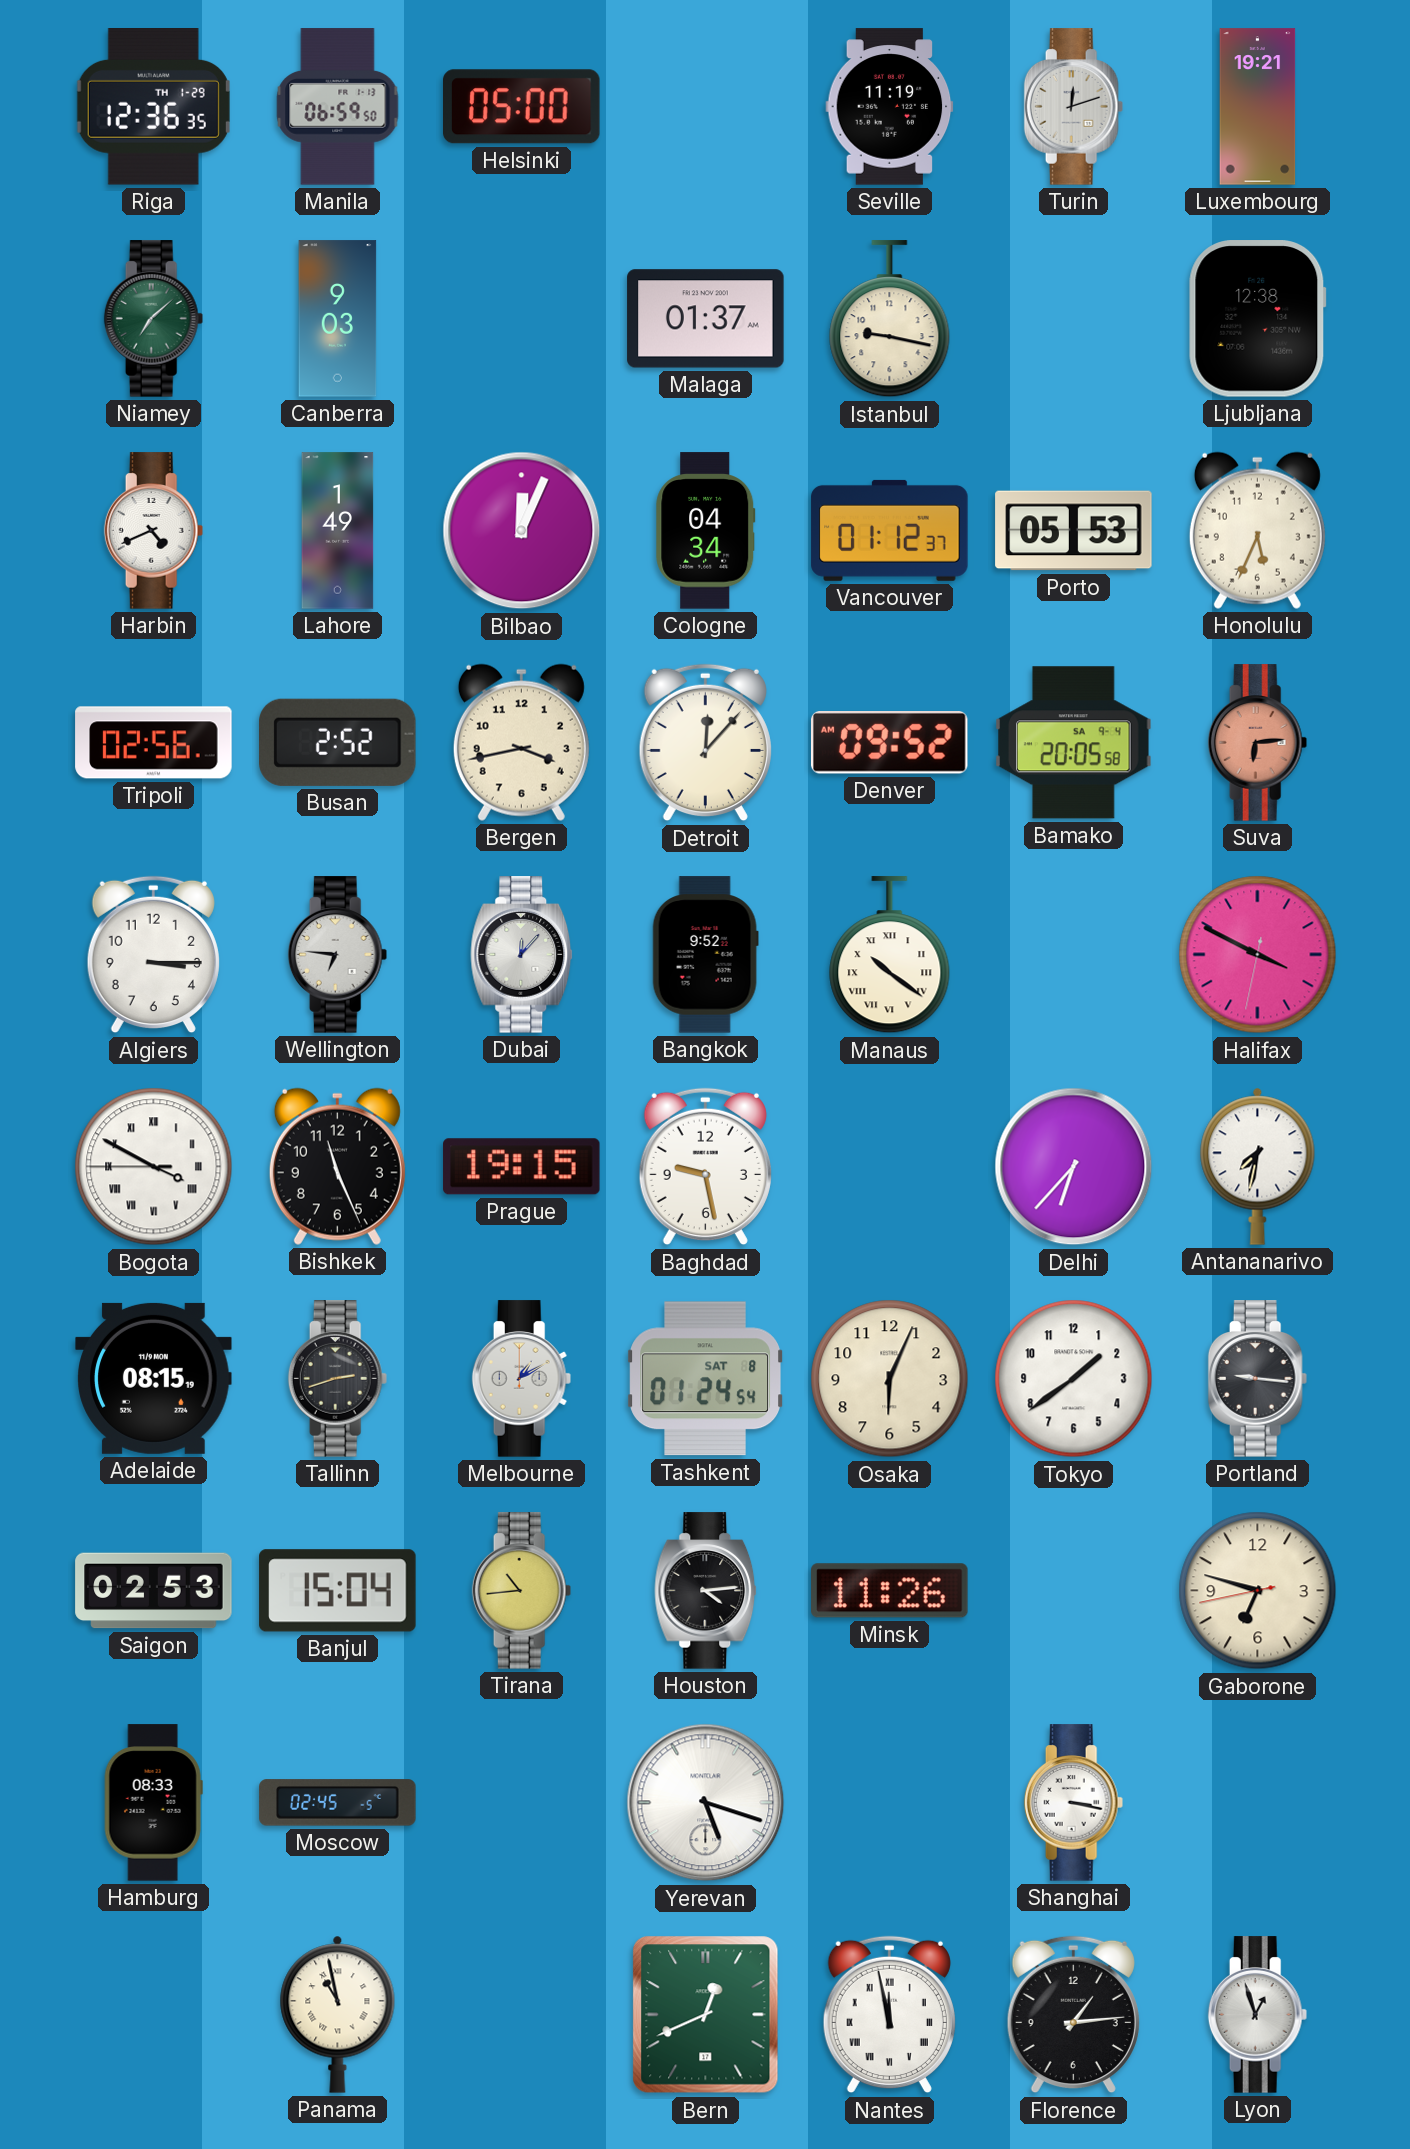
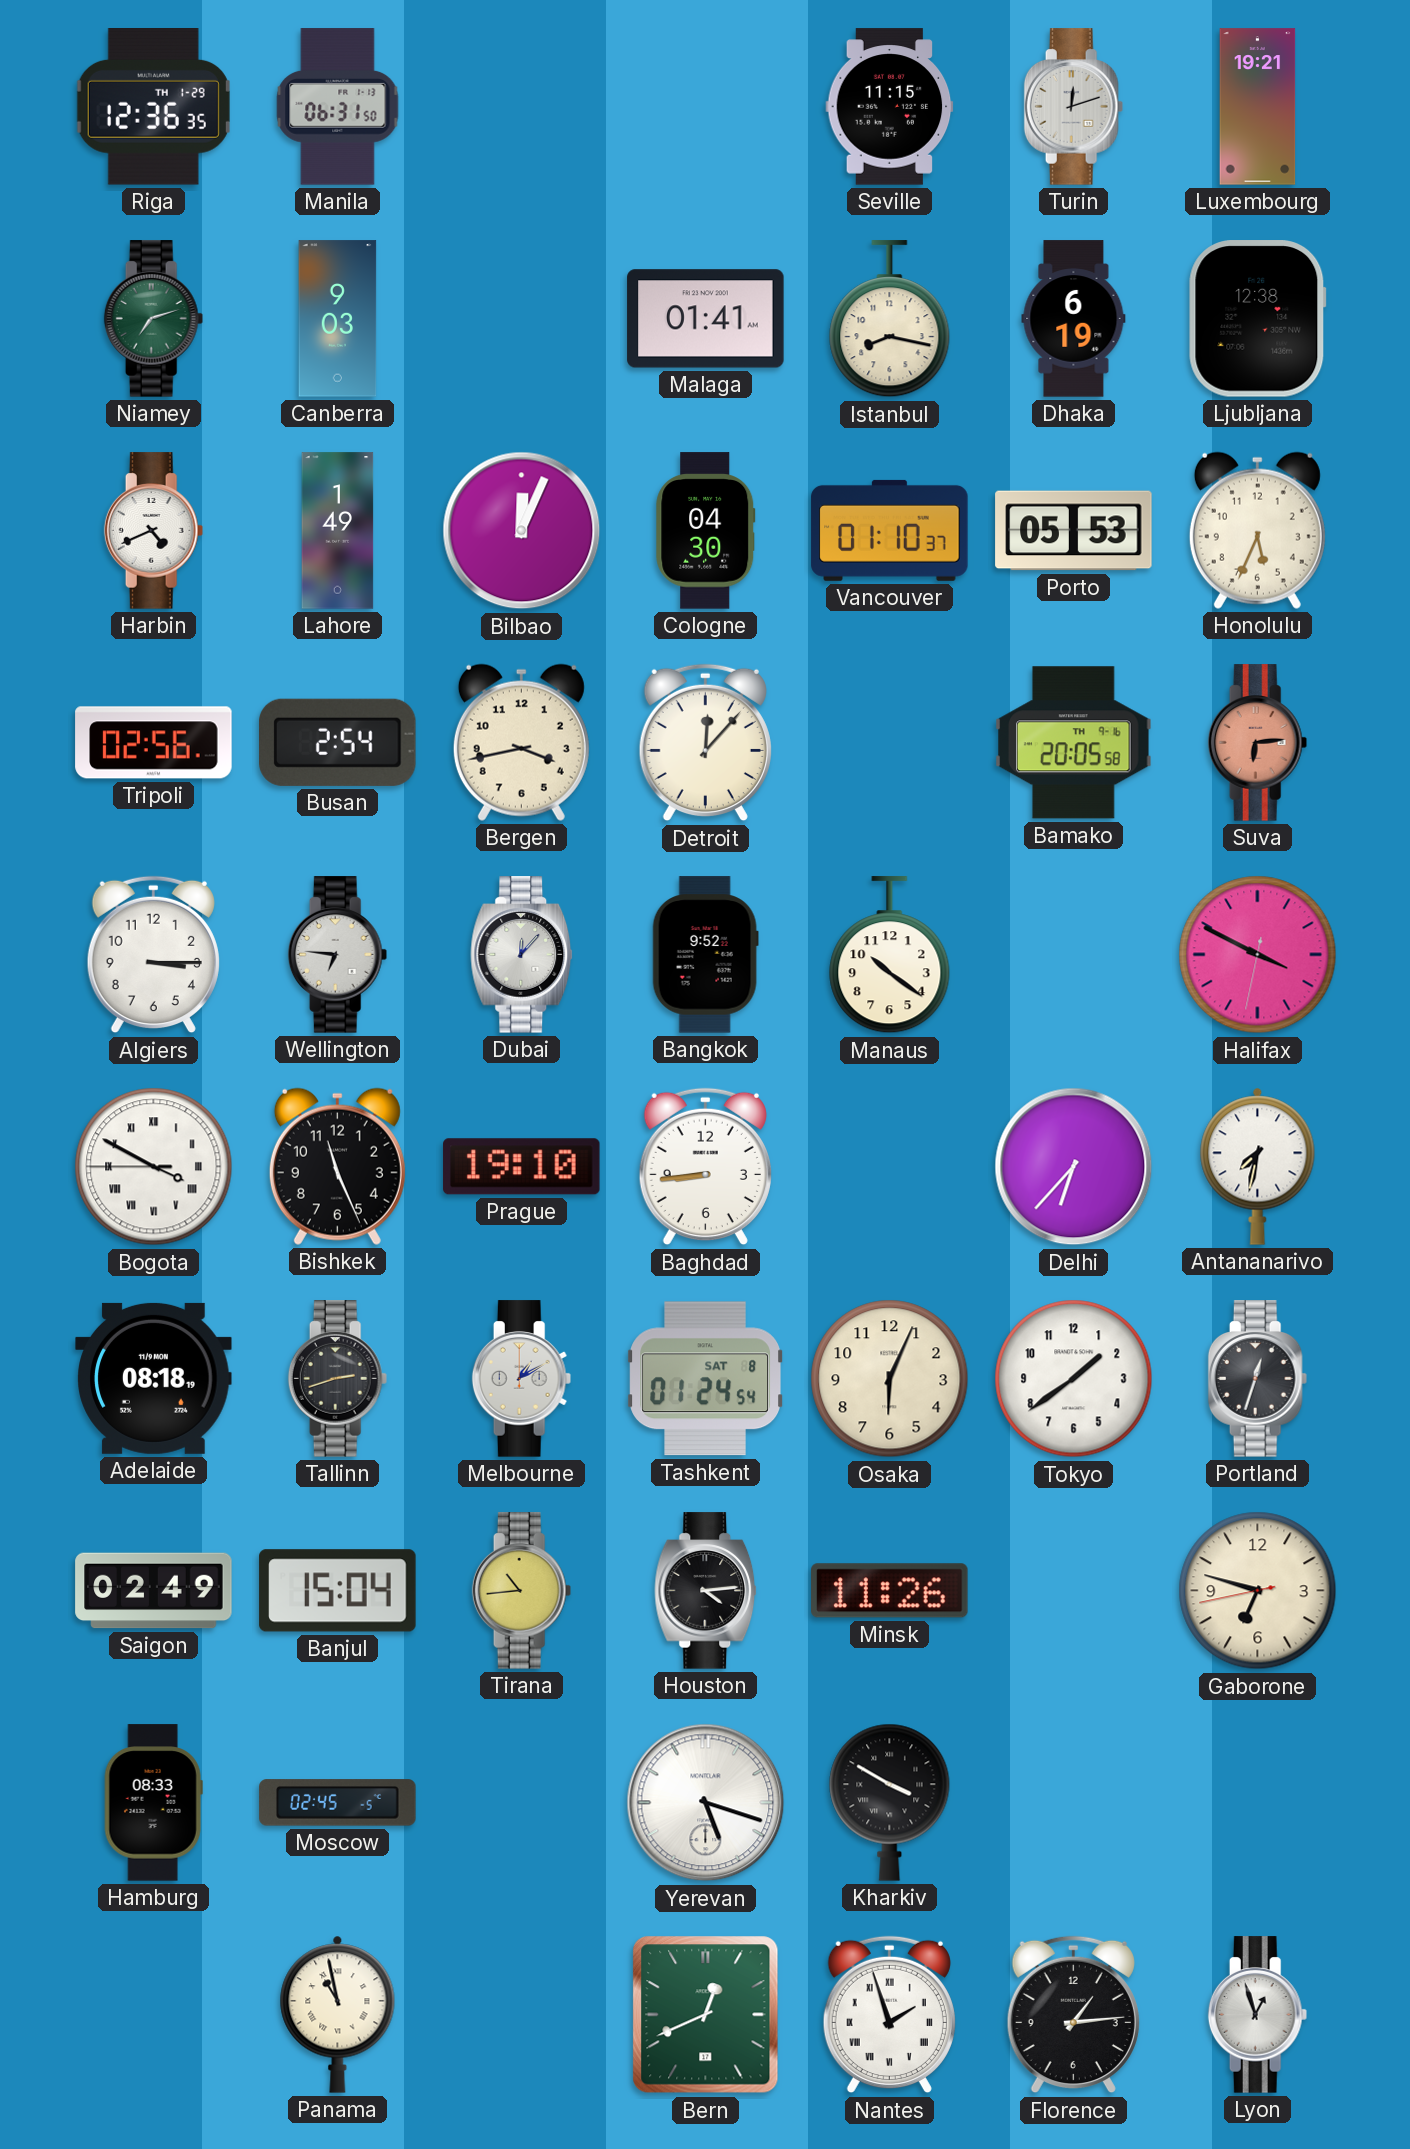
Manila: 06:59 -> 06:31
Helsinki: 05:00 -> none
Seville: 11:19 -> 11:15
Niamey: 7:08 -> 7:12
Malaga: 01:37 -> 01:41
Istanbul: 9:17 -> 8:17
Dhaka: none -> 6:19
Cologne: 04:34 -> 04:30
Vancouver: 01:12 -> 01:10
Busan: 2:52 -> 2:54
Denver: 09:52 -> none
Bamako date: SA 9-4 -> TH 9-16
Manaus numerals: Roman -> Arabic
Prague: 19:15 -> 19:10
Baghdad: 9:28 -> 8:44
Adelaide: 08:15 -> 08:18
Portland: 9:16 -> 12:33
Saigon: 02:53 -> 02:49
Kharkiv: none -> 3:50
Shanghai: 3:17 -> none
Nantes: 11:58 -> 1:57
